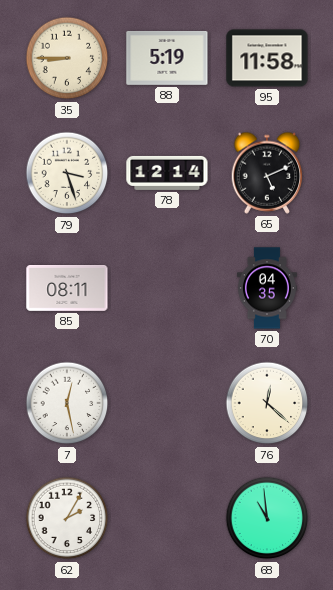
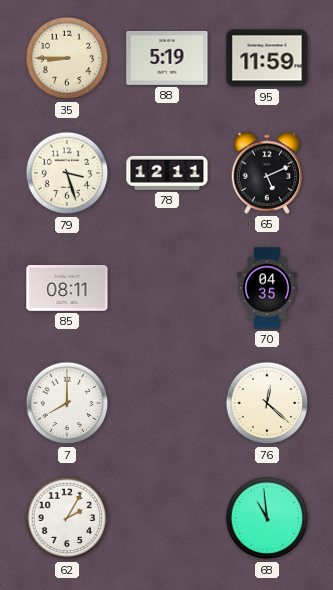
95: 11:58 -> 11:59
78: 12:14 -> 12:11
7: 12:28 -> 8:00
